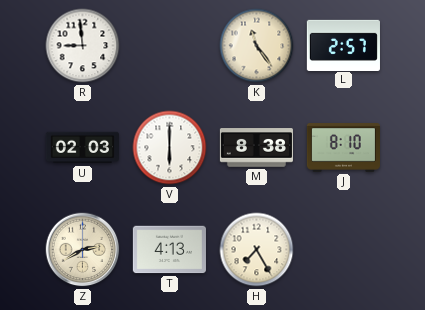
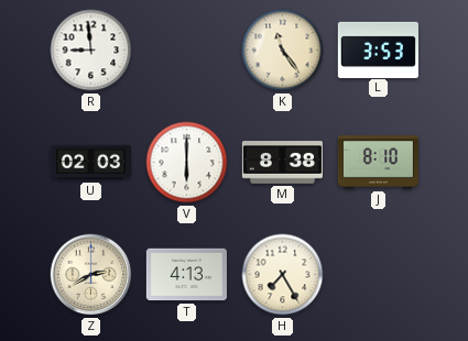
L: 2:57 -> 3:53
